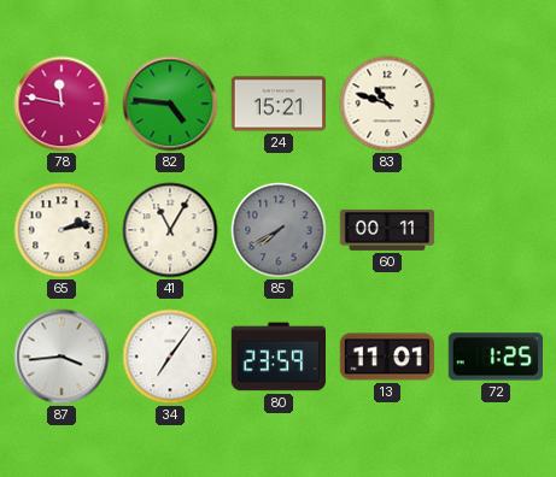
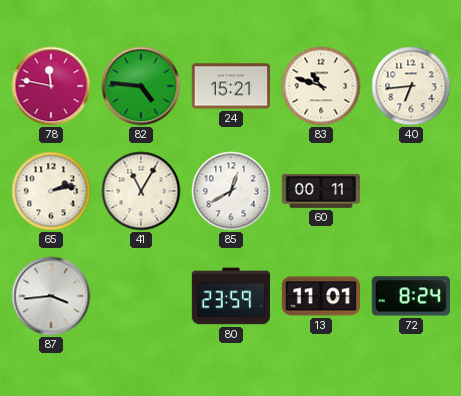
40: none -> 6:44
85: 7:40 -> 12:40
85 dial: grey -> white
34: 7:06 -> none
72: 1:25 -> 8:24
